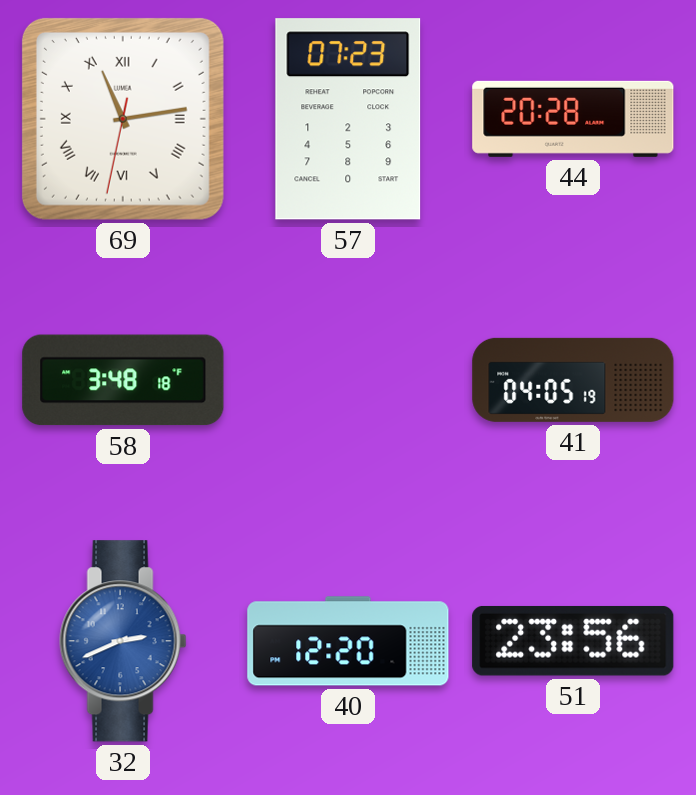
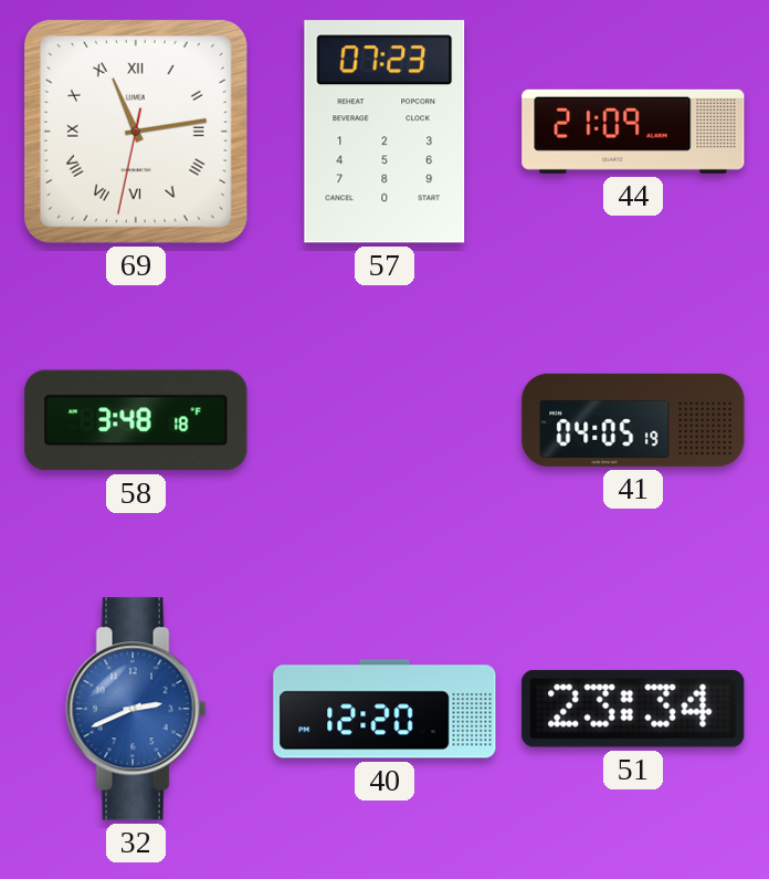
44: 20:28 -> 21:09
51: 23:56 -> 23:34
